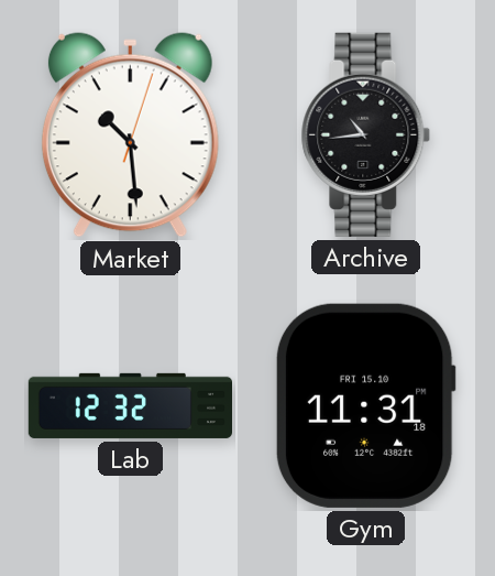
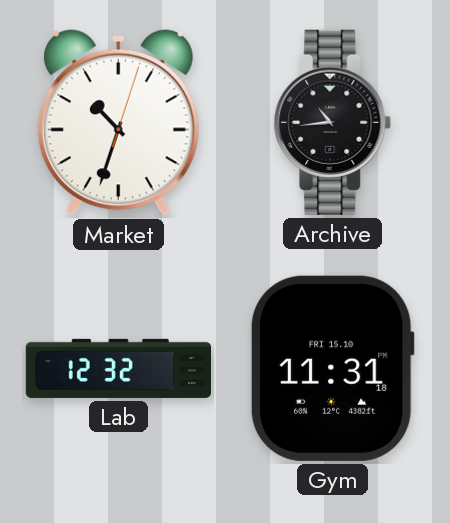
Market: 10:29 -> 10:33
